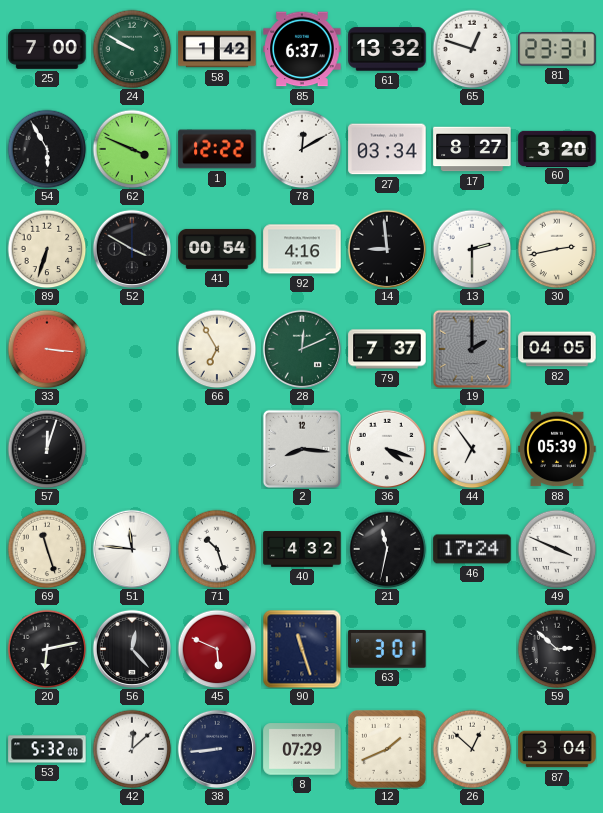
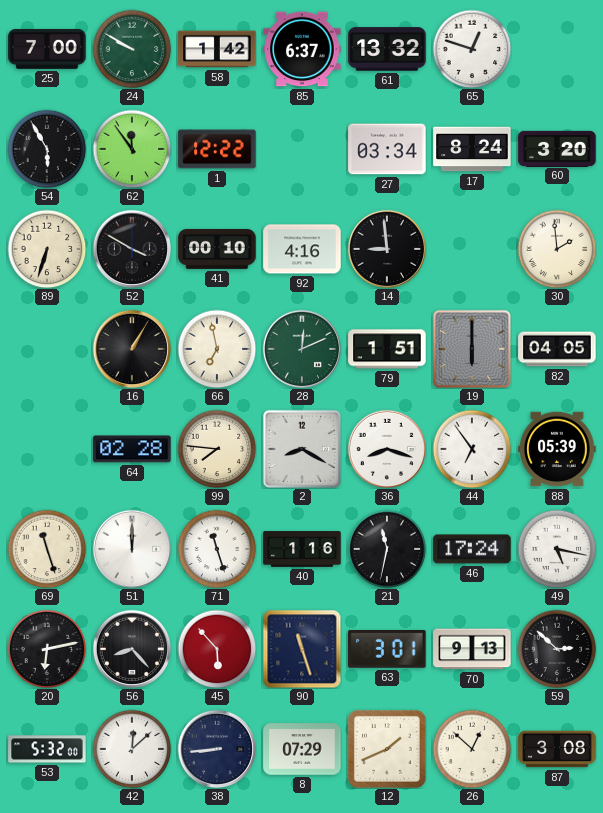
81: 23:31 -> none
62: 3:49 -> 11:54
78: 12:10 -> none
17: 8:27 -> 8:24
41: 00:54 -> 00:10
13: 2:30 -> none
30: 2:43 -> 1:59
33: 3:16 -> none
16: none -> 1:05
66: 6:55 -> 6:58
79: 7:37 -> 1:51
19: 2:00 -> 6:00
57: 12:03 -> none
64: none -> 02:28
99: none -> 7:46
2: 8:16 -> 8:20
36: 4:18 -> 8:18
51: 11:46 -> 12:00
71: 10:27 -> 11:27
40: 4:32 -> 1:16
49: 3:49 -> 5:17
56: 12:23 -> 8:23
45: 5:49 -> 5:53
70: none -> 9:13
87: 3:04 -> 3:08
